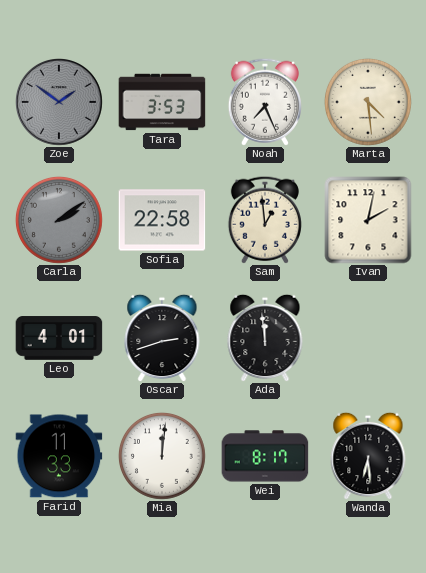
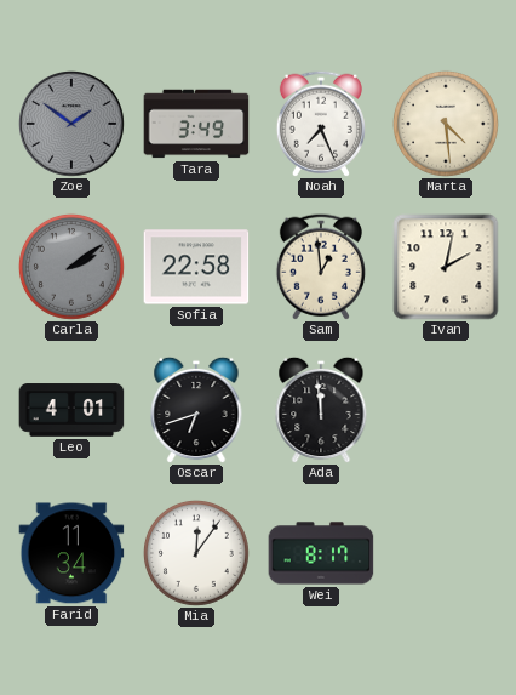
Tara: 3:53 -> 3:49
Oscar: 2:42 -> 6:42
Farid: 11:33 -> 11:34
Mia: 12:01 -> 12:06
Wanda: 6:29 -> none
